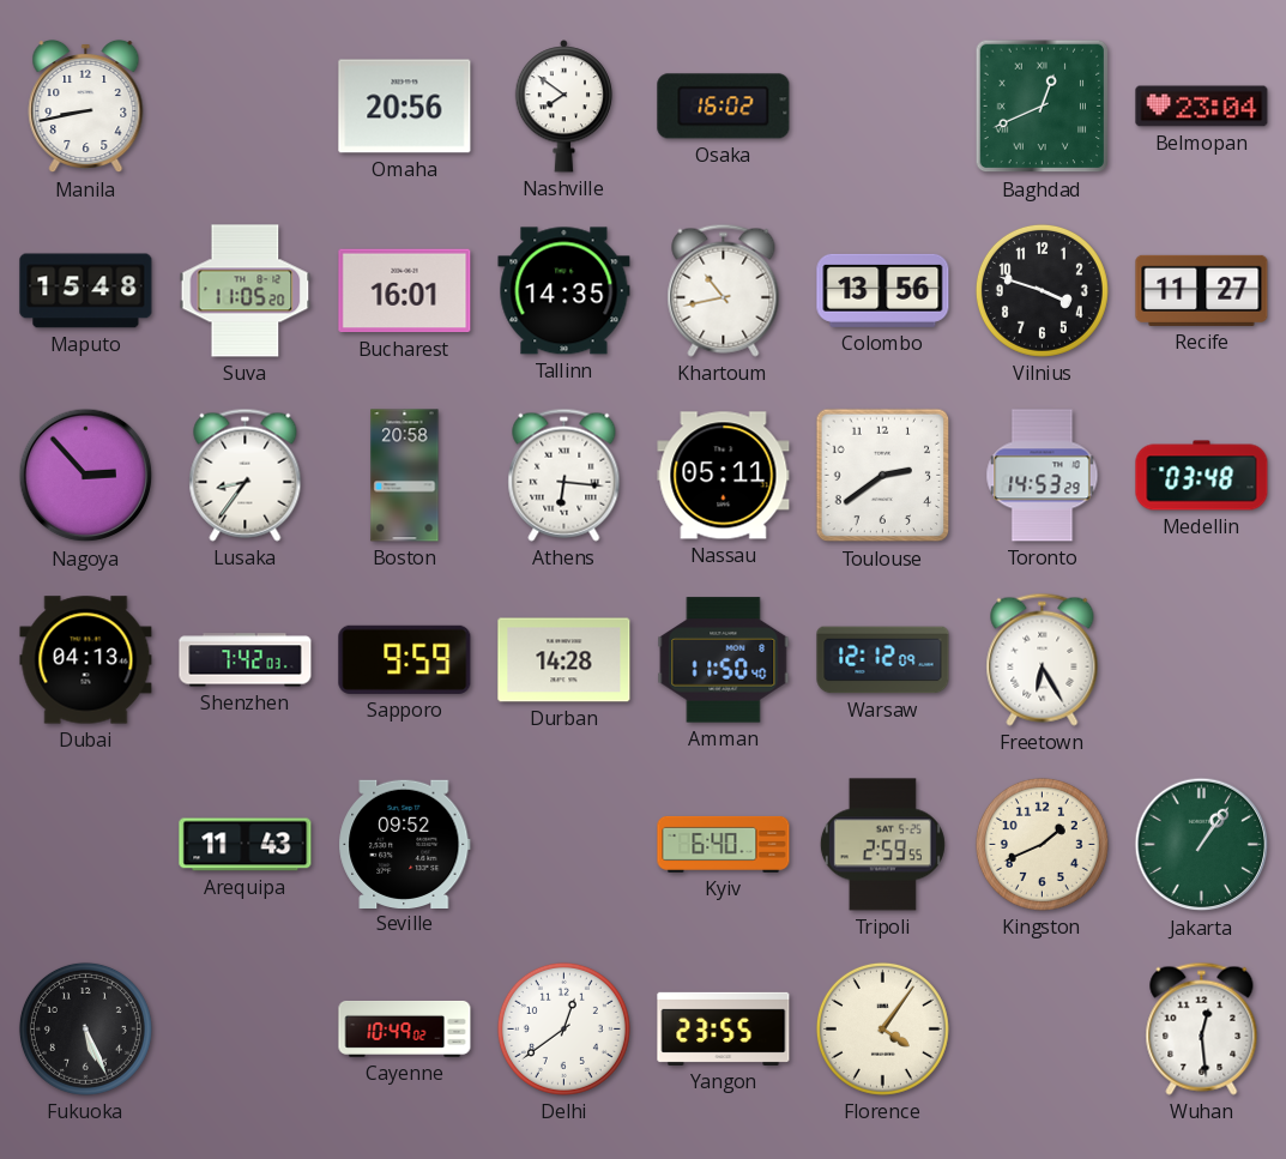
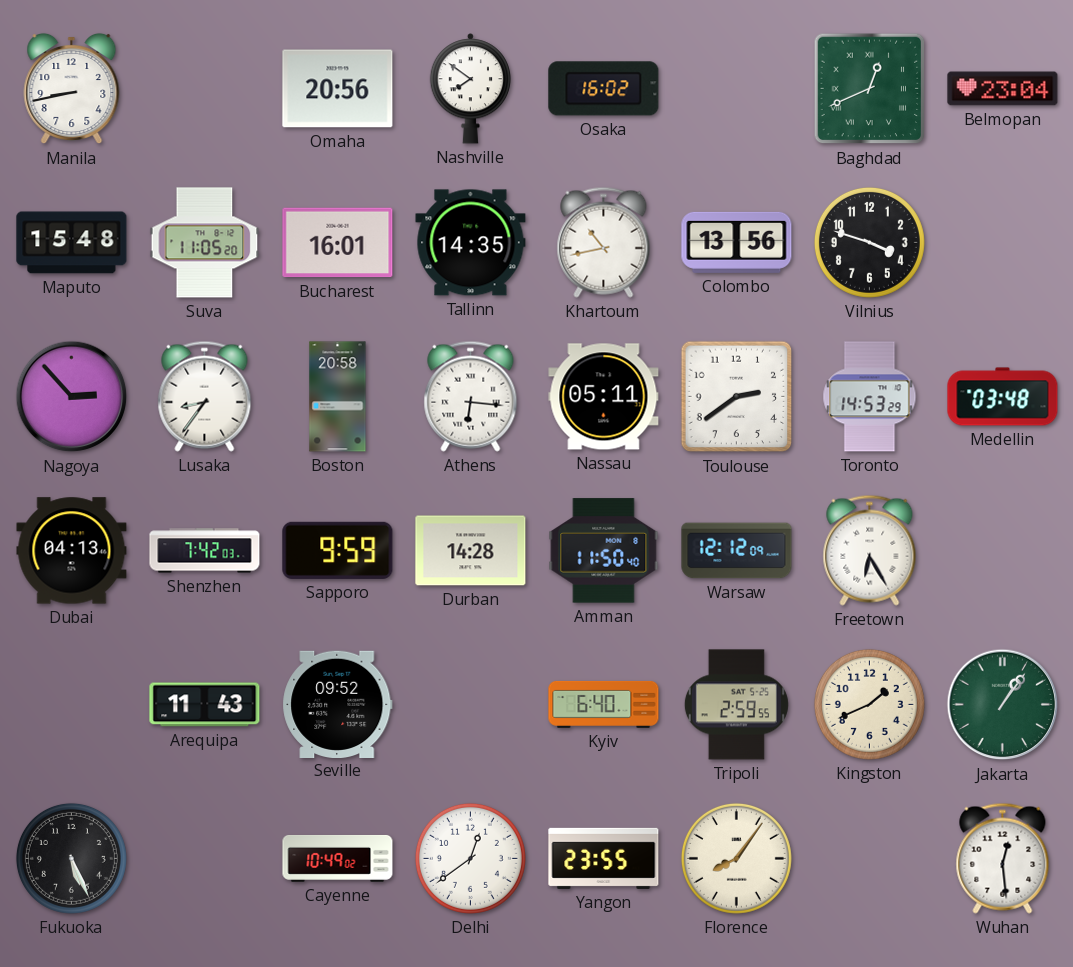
Recife: 11:27 -> none
Florence: 4:06 -> 8:06
